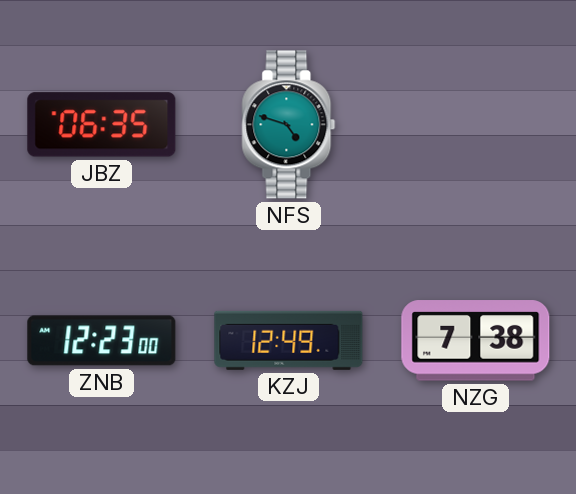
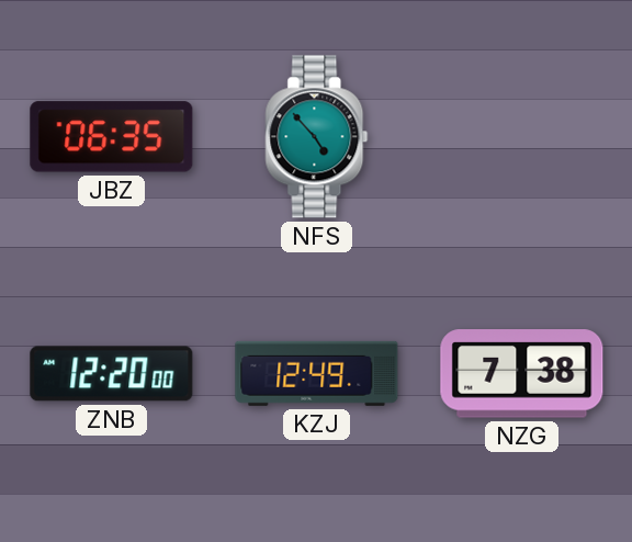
NFS: 4:48 -> 4:53
ZNB: 12:23 -> 12:20
